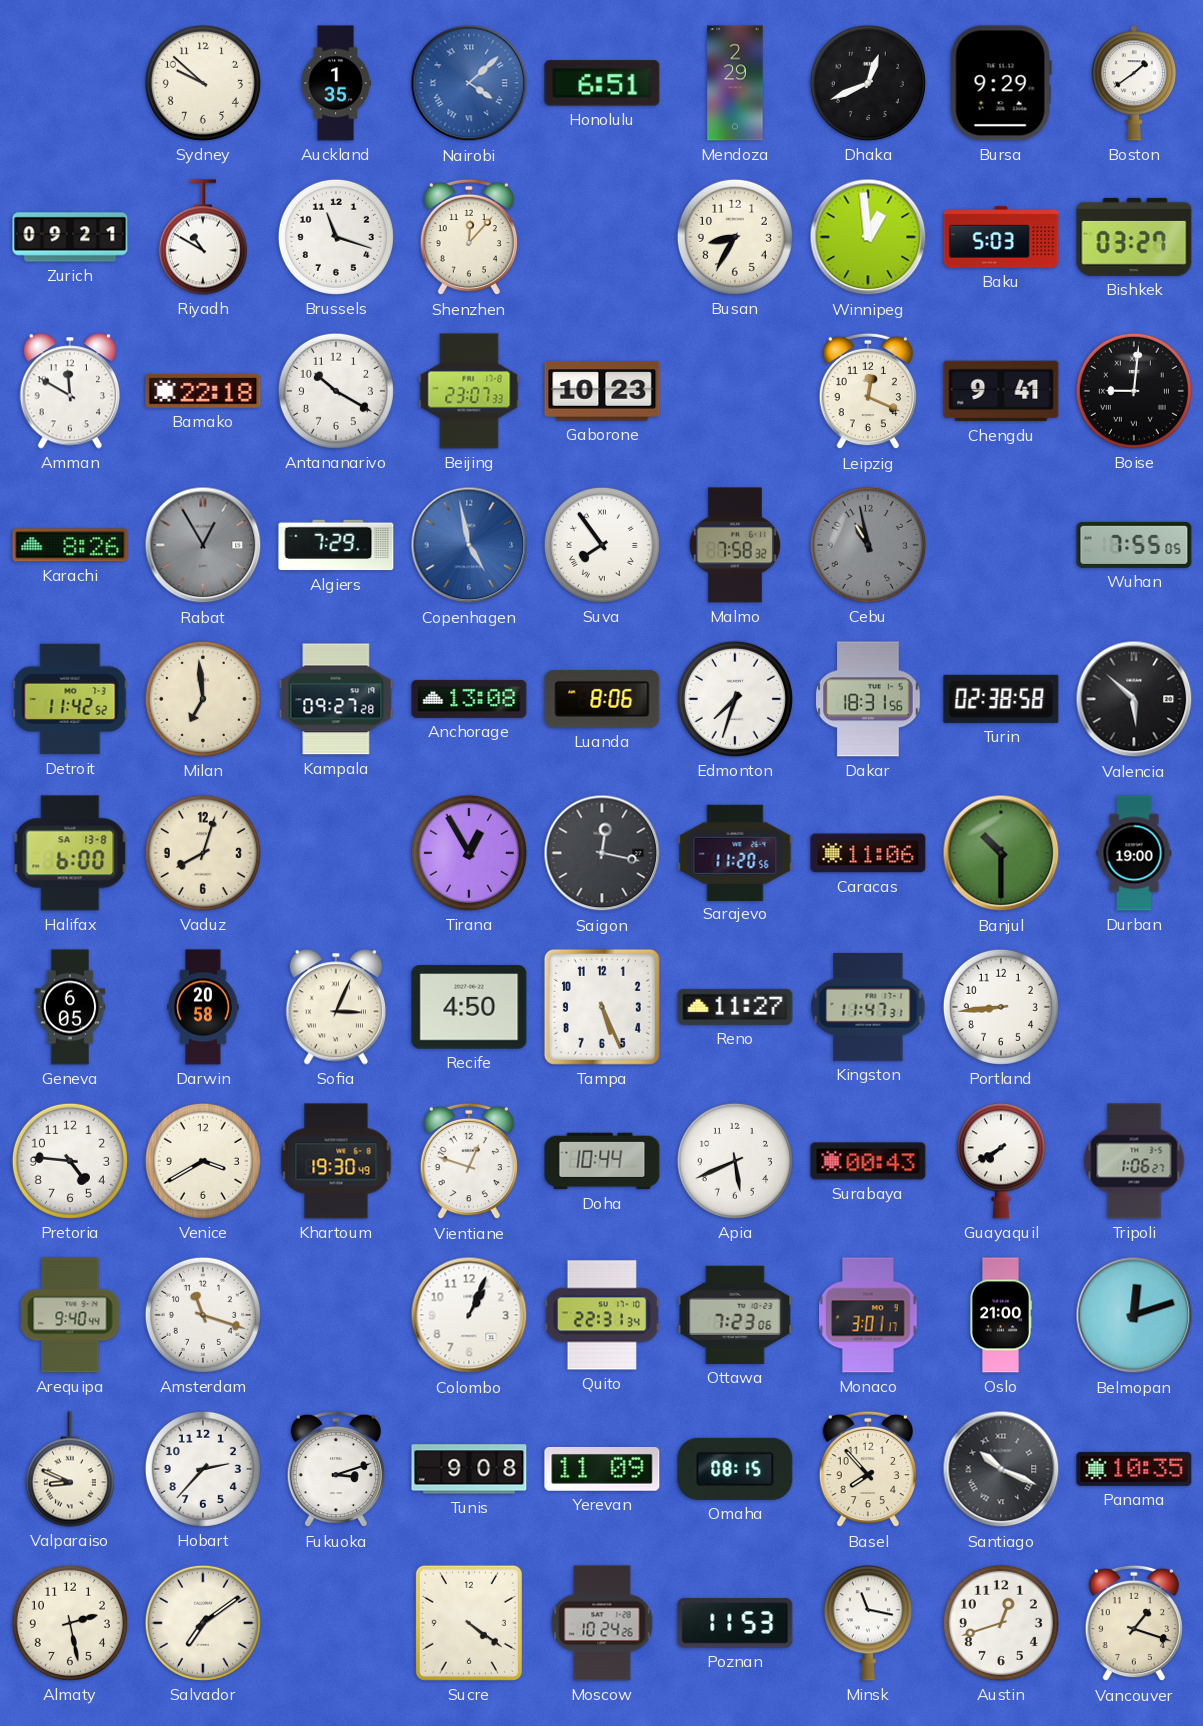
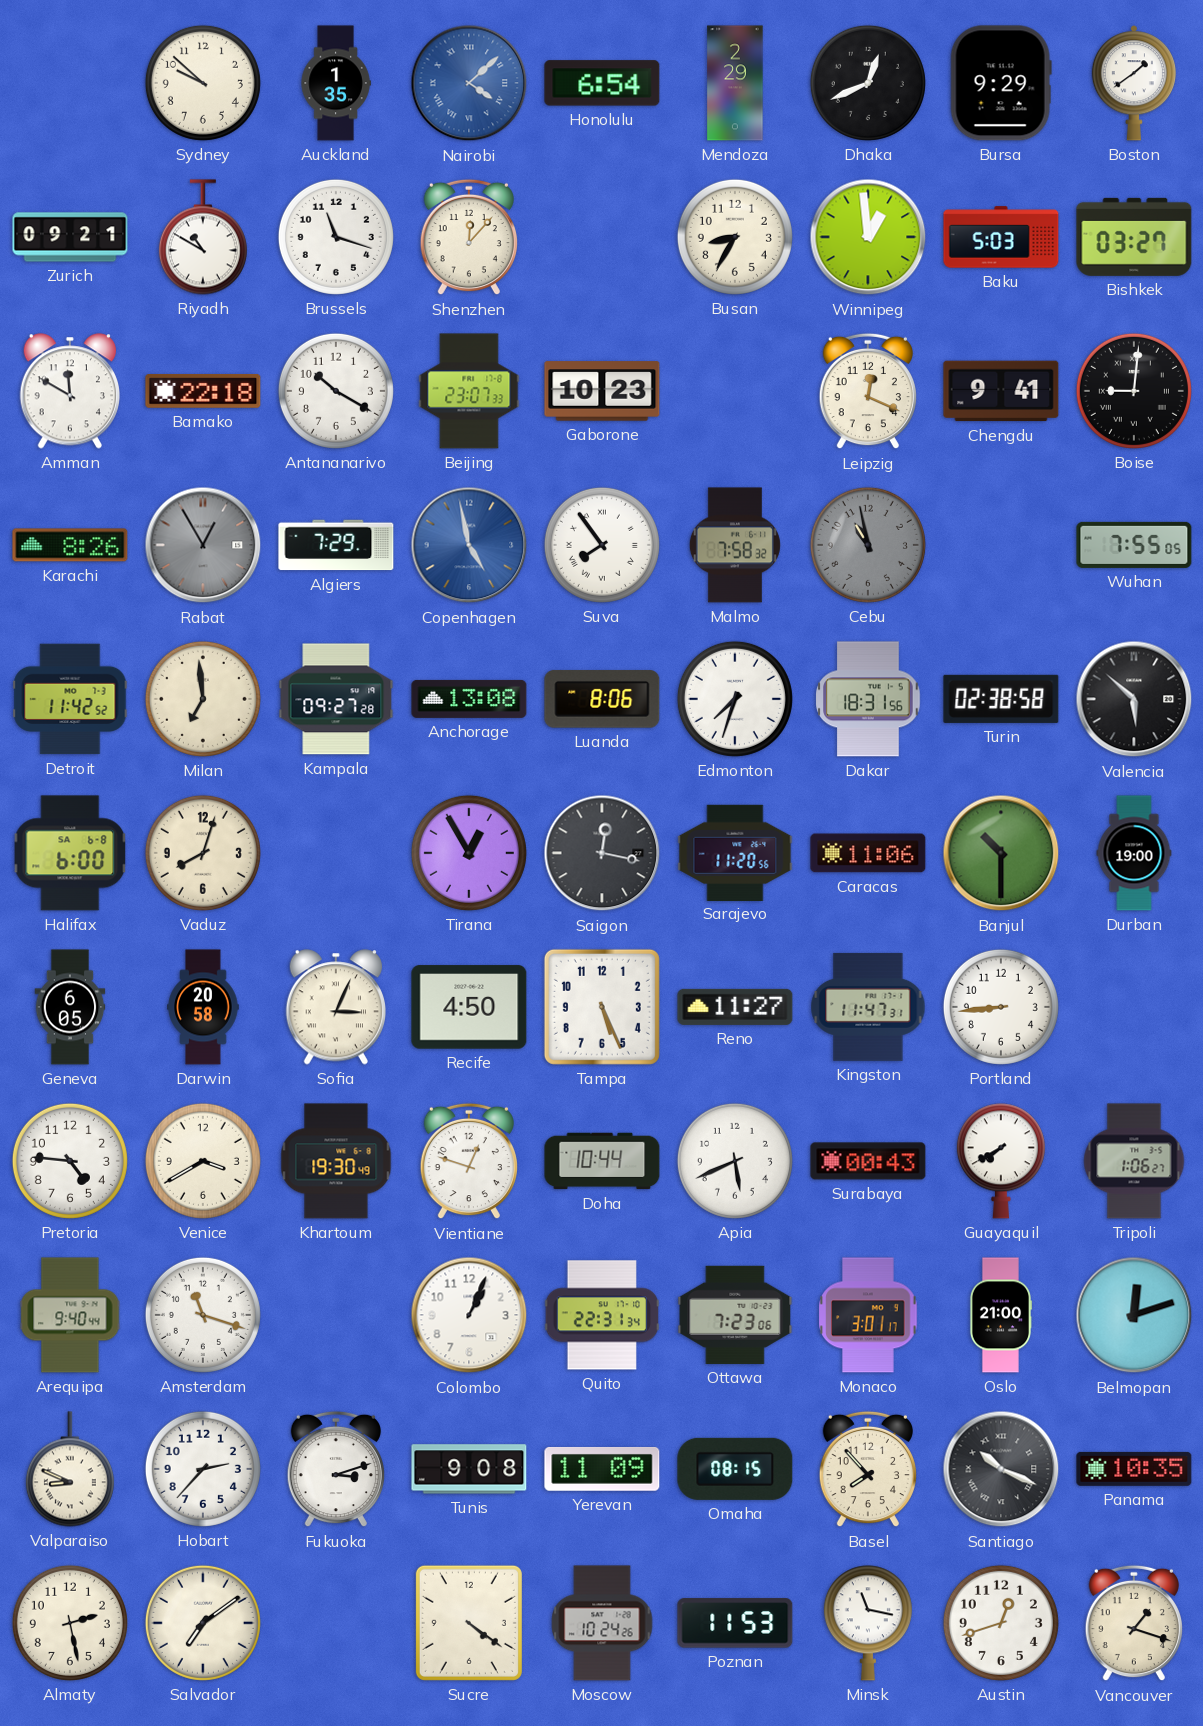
Honolulu: 6:51 -> 6:54
Halifax date: SA 13-8 -> SA 6-8
